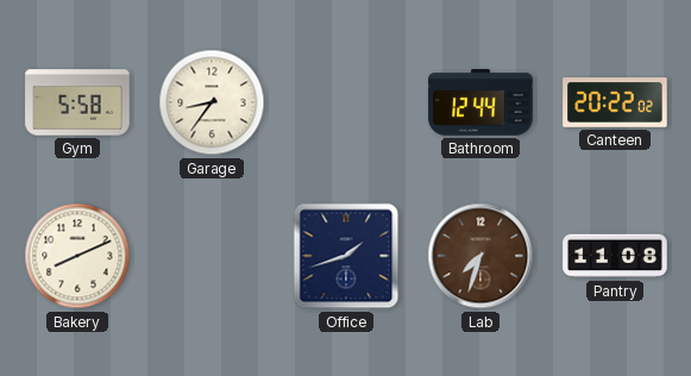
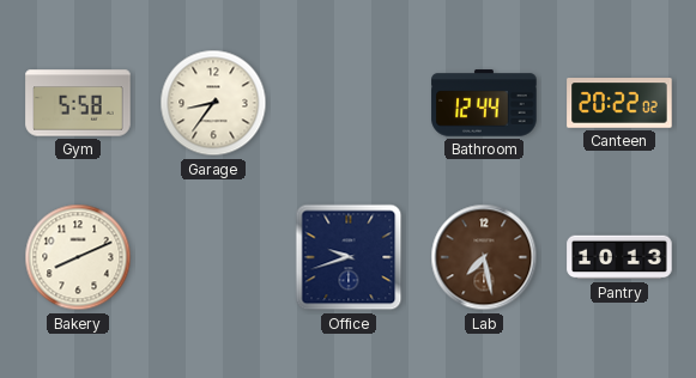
Office: 1:42 -> 9:42
Lab: 7:33 -> 7:28
Pantry: 11:08 -> 10:13
